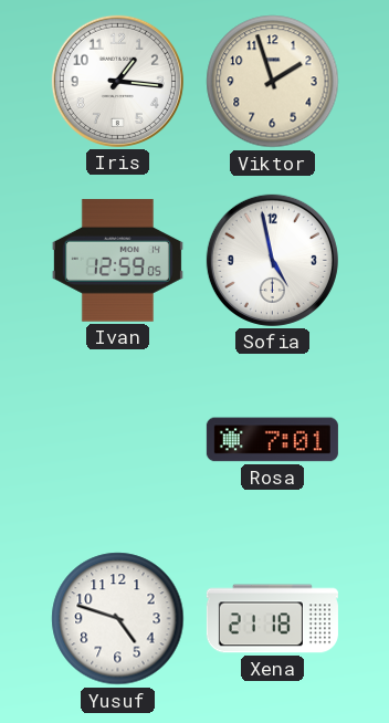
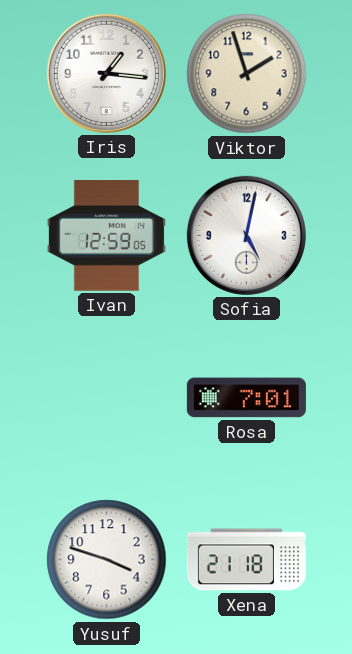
Sofia: 4:58 -> 5:02
Yusuf: 4:48 -> 3:48
